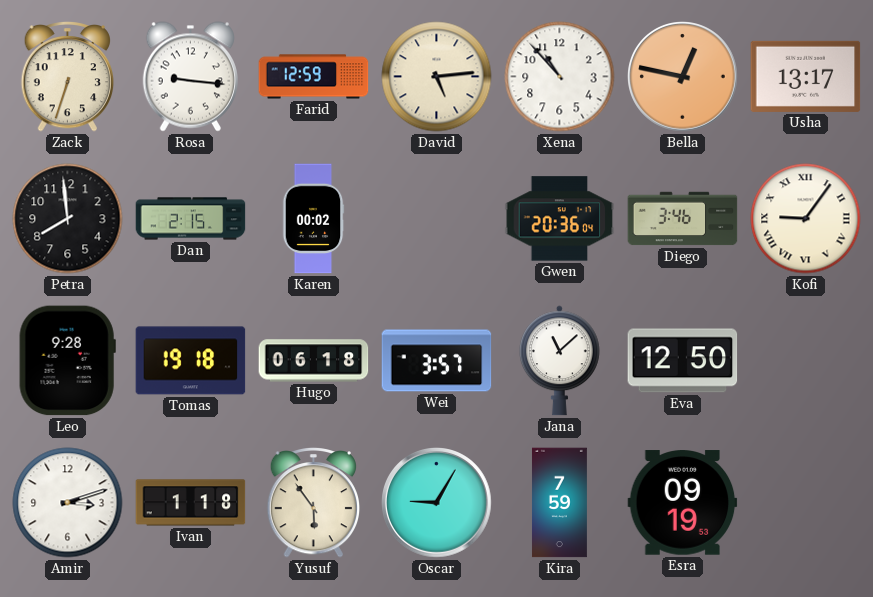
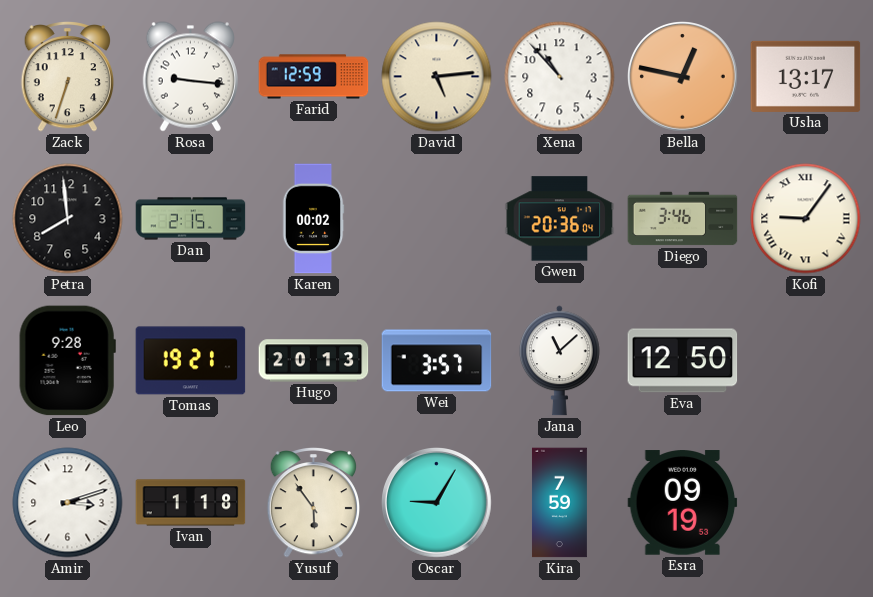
Tomas: 19:18 -> 19:21
Hugo: 06:18 -> 20:13
